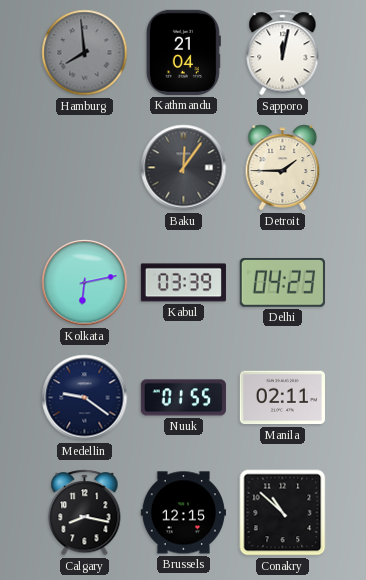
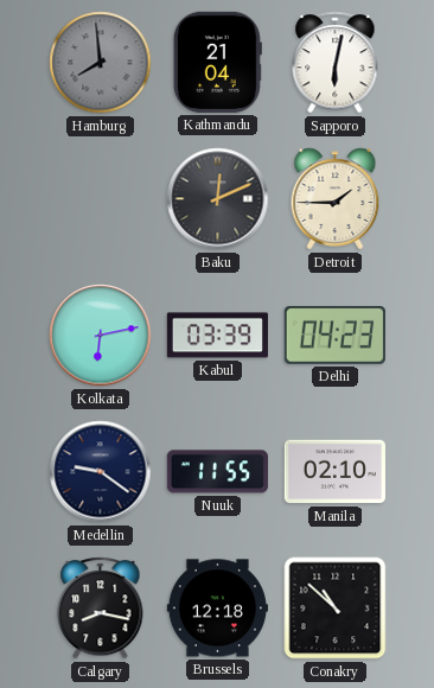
Sapporo: 12:02 -> 6:02
Baku: 12:06 -> 12:11
Nuuk: 01:55 -> 11:55
Manila: 02:11 -> 02:10
Brussels: 12:15 -> 12:18
